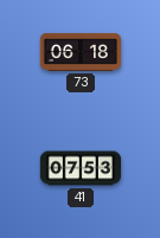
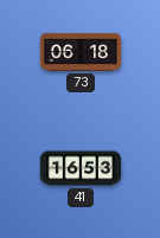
41: 07:53 -> 16:53
